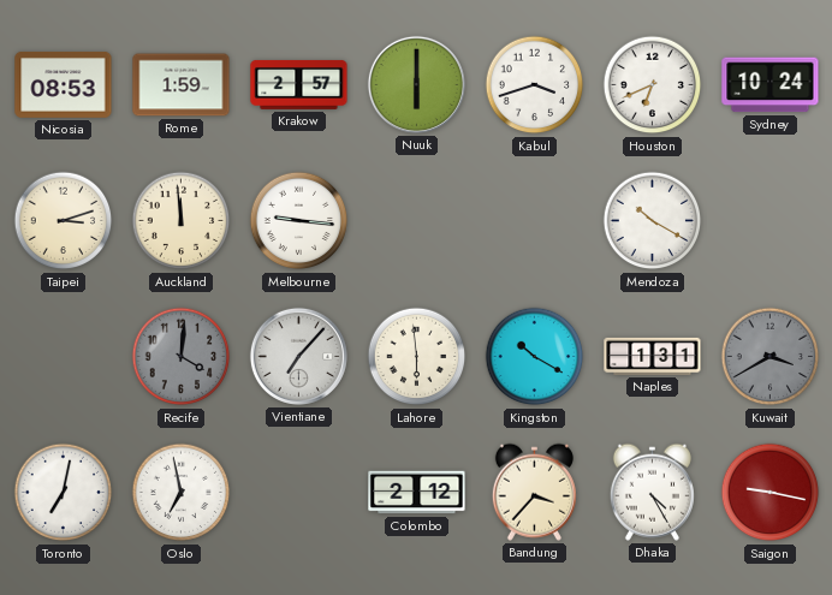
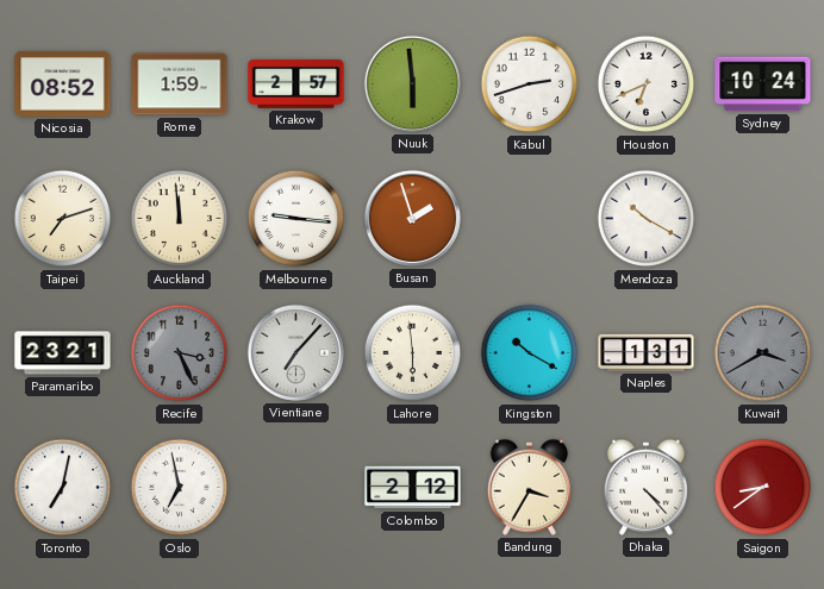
Nicosia: 08:53 -> 08:52
Nuuk: 6:00 -> 5:59
Kabul: 3:42 -> 2:42
Taipei: 3:12 -> 7:12
Busan: none -> 1:57
Paramaribo: none -> 23:21
Recife: 4:01 -> 3:26
Bandung: 3:37 -> 3:35
Dhaka: 4:25 -> 4:23
Saigon: 9:17 -> 8:39
